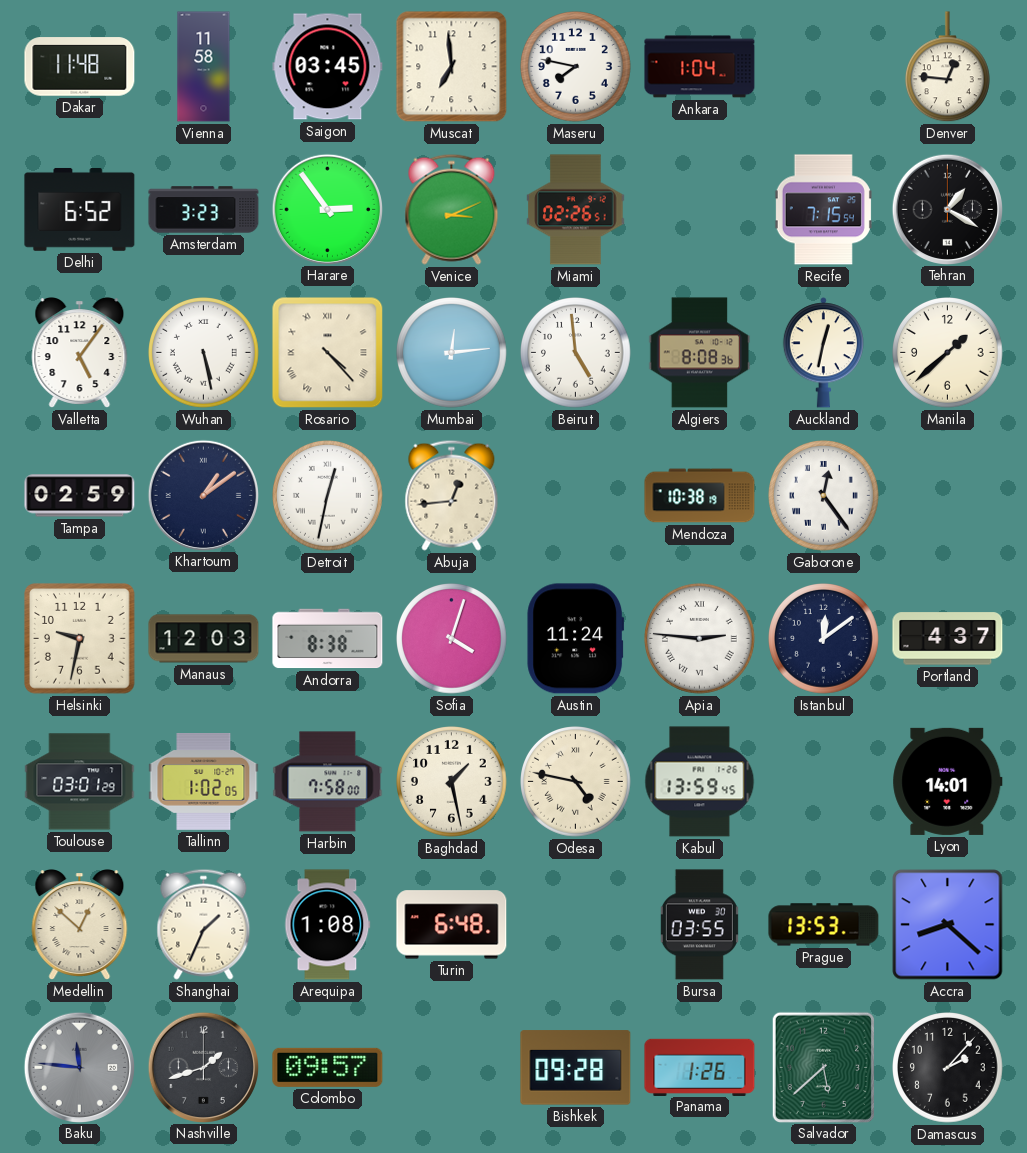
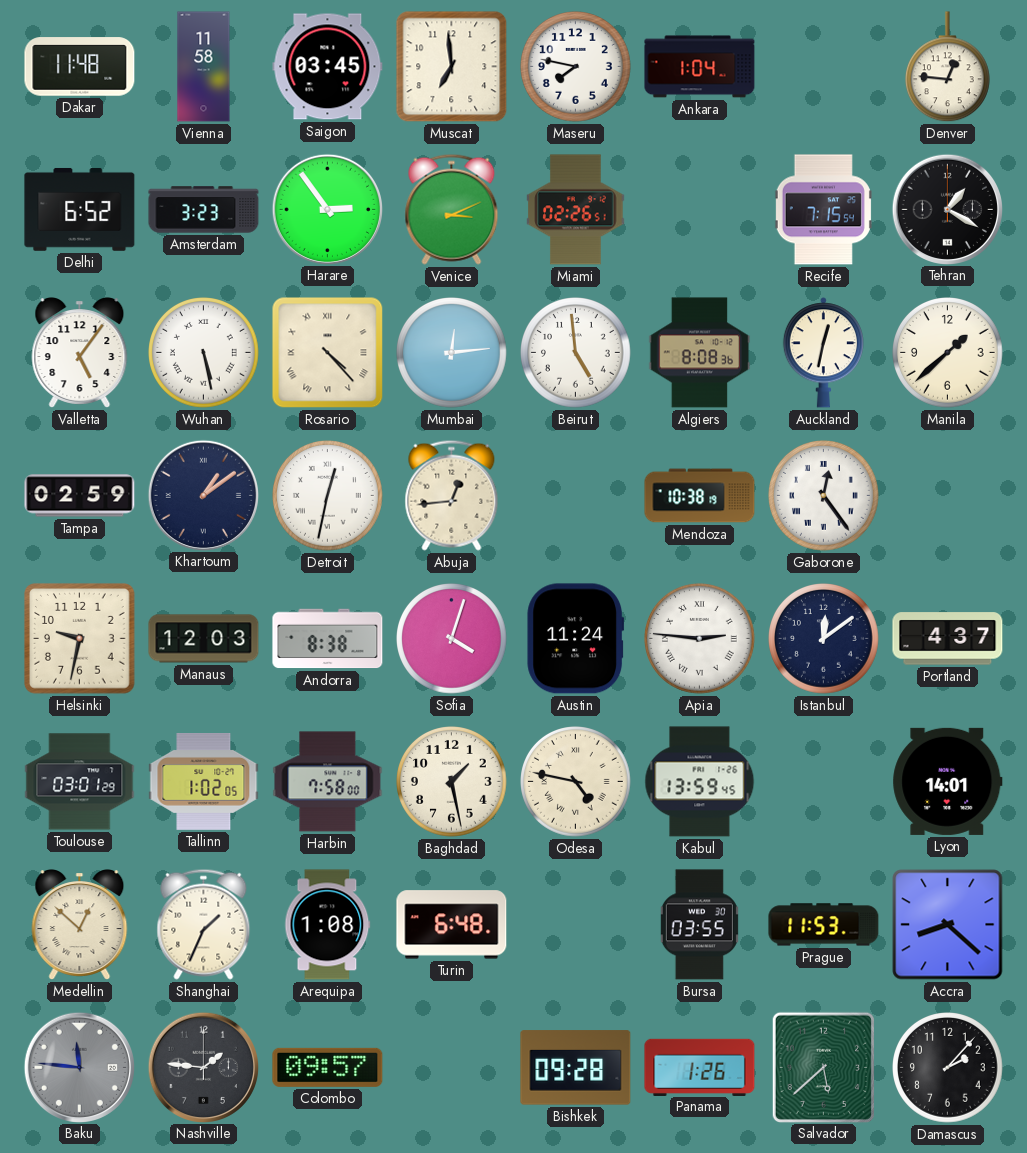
Prague: 13:53 -> 11:53
Nashville: 1:42 -> 1:46
